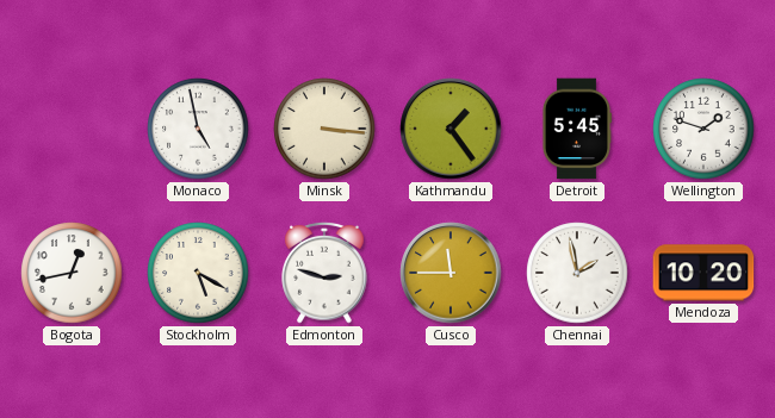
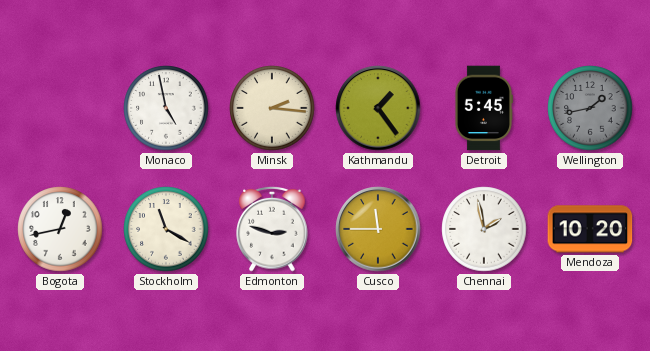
Minsk: 3:16 -> 2:16
Wellington: 1:48 -> 1:43
Wellington dial: white -> grey
Stockholm: 5:20 -> 11:20
